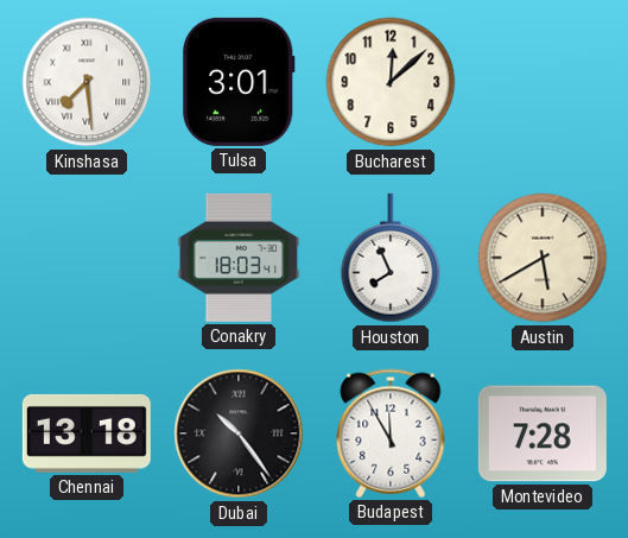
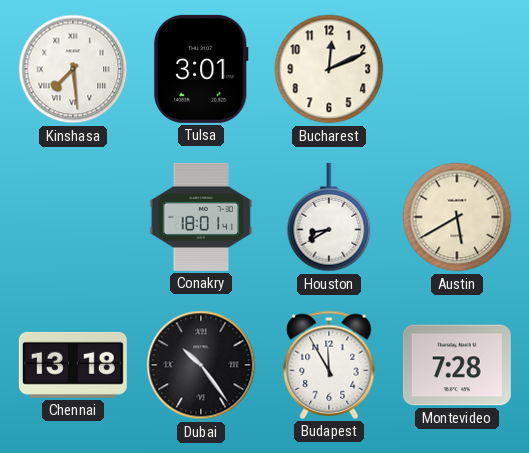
Bucharest: 12:08 -> 12:11
Conakry: 18:03 -> 18:01
Houston: 7:56 -> 8:40
